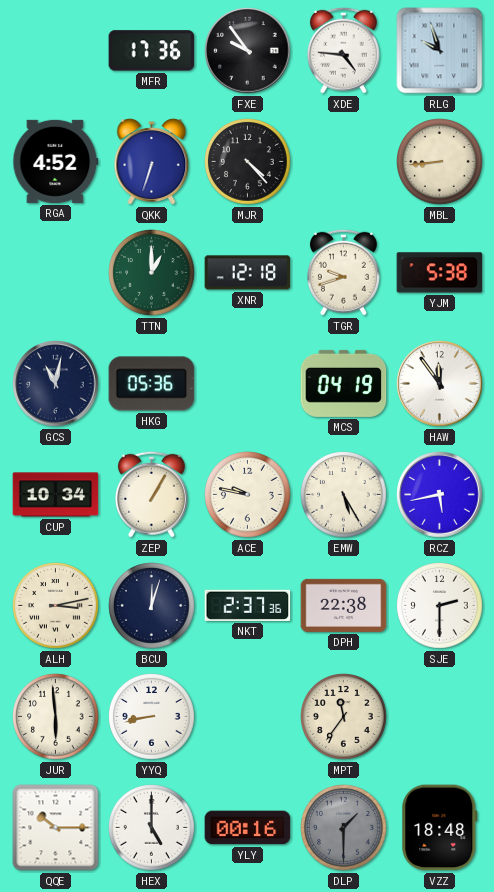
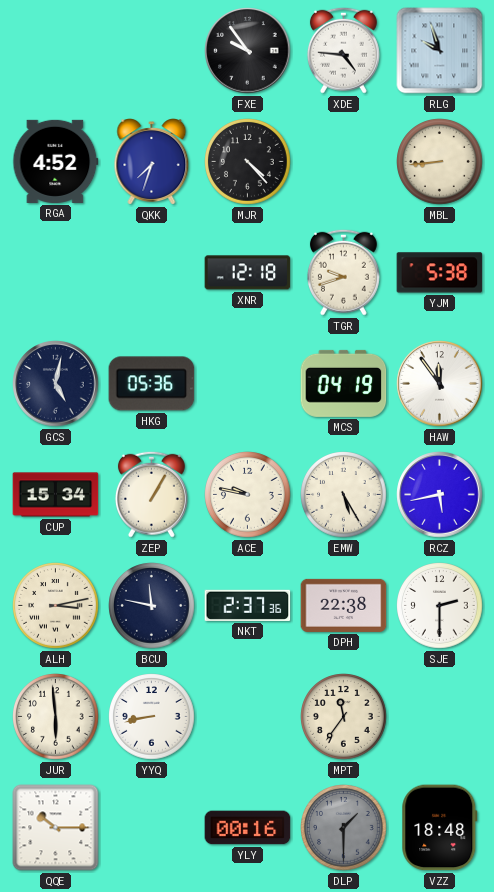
MFR: 17:36 -> none
QKK: 6:33 -> 7:33
TTN: 1:00 -> none
GCS: 11:02 -> 5:02
CUP: 10:34 -> 15:34
BCU: 12:03 -> 11:47
HEX: 5:00 -> none
